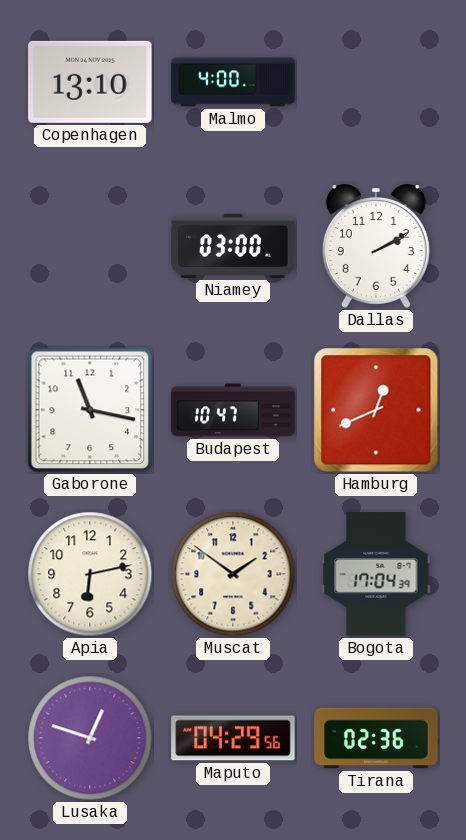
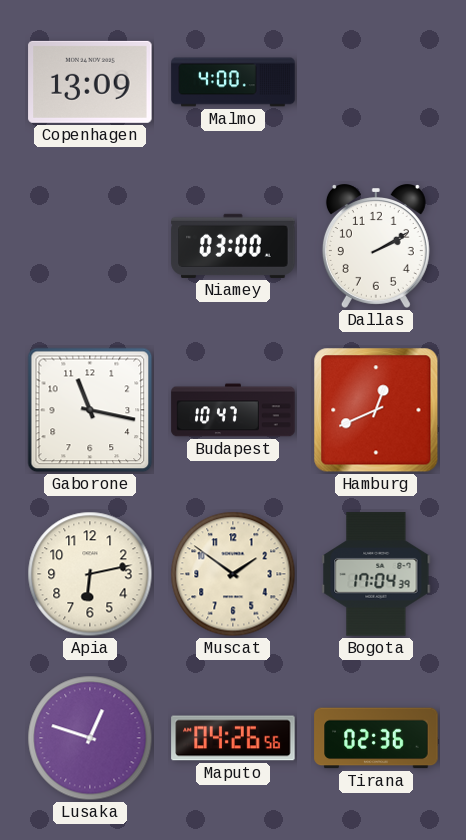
Copenhagen: 13:10 -> 13:09
Maputo: 04:29 -> 04:26
